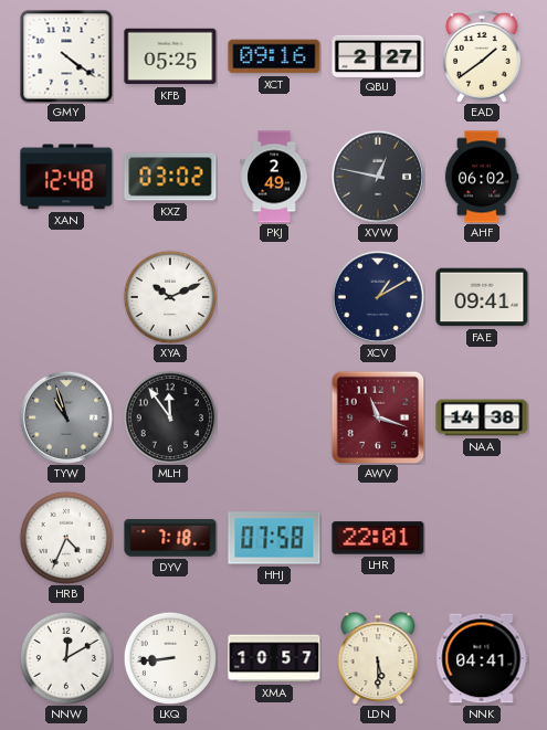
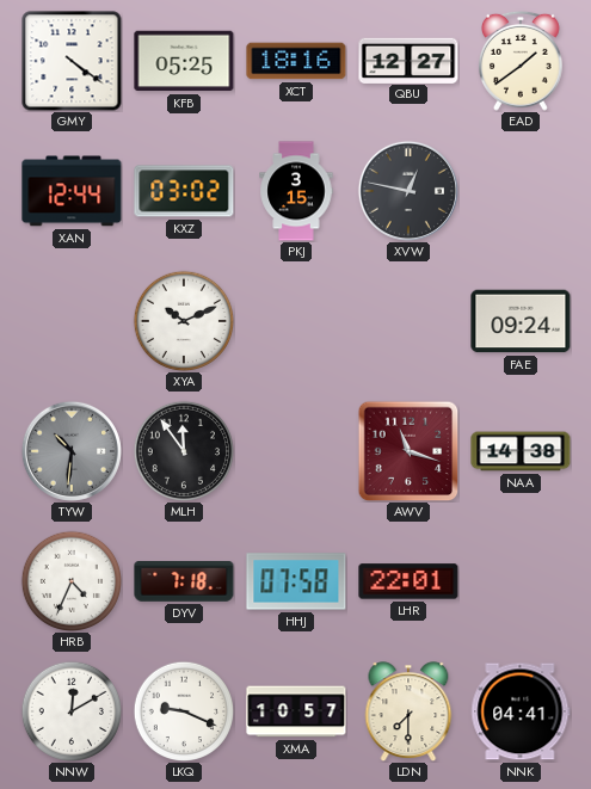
XCT: 09:16 -> 18:16
QBU: 2:27 -> 12:27
XAN: 12:48 -> 12:44
PKJ: 2:49 -> 3:15
AHF: 06:02 -> none
XCV: 1:10 -> none
FAE: 09:41 -> 09:24
TYW: 10:57 -> 10:31
LKQ: 8:44 -> 9:19
LDN: 5:30 -> 7:30
